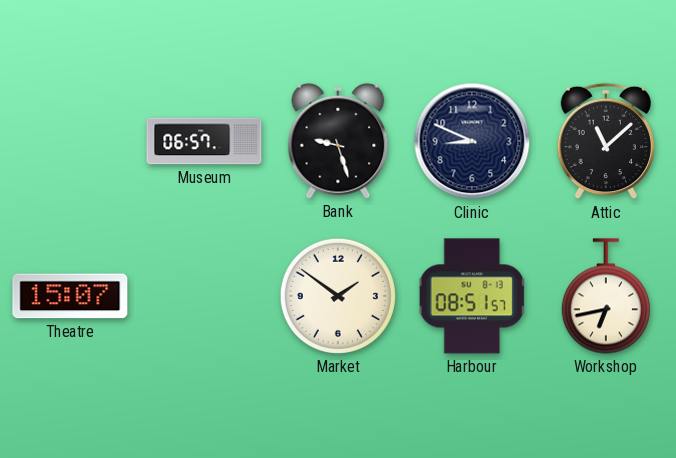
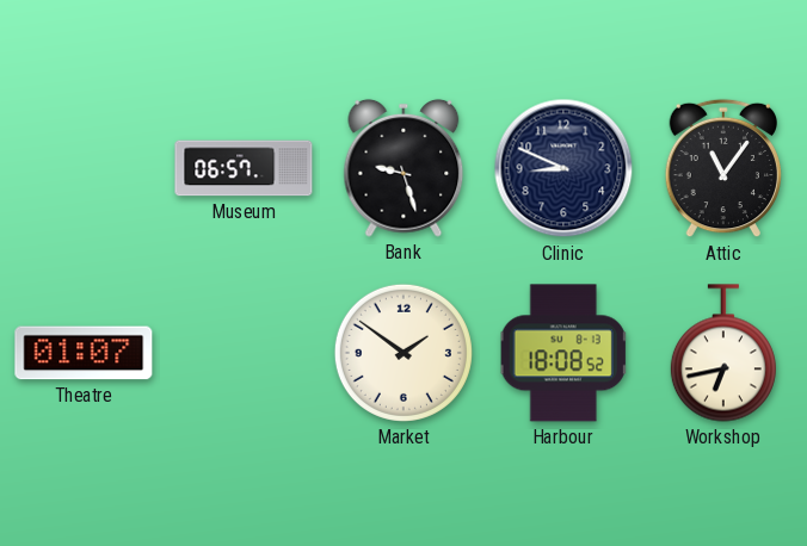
Attic: 11:08 -> 11:06
Theatre: 15:07 -> 01:07
Harbour: 08:51 -> 18:08
